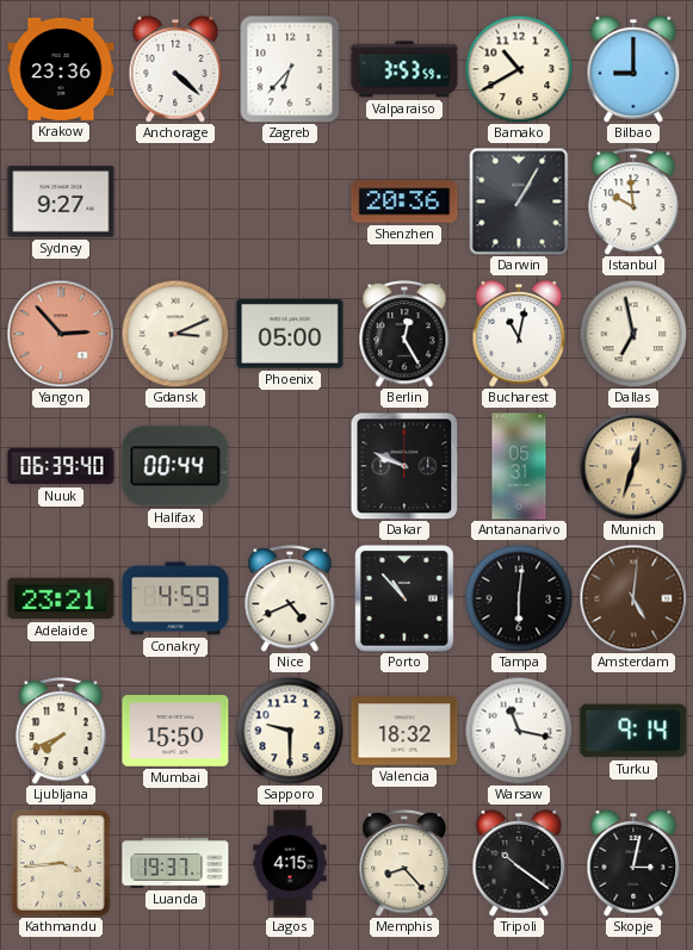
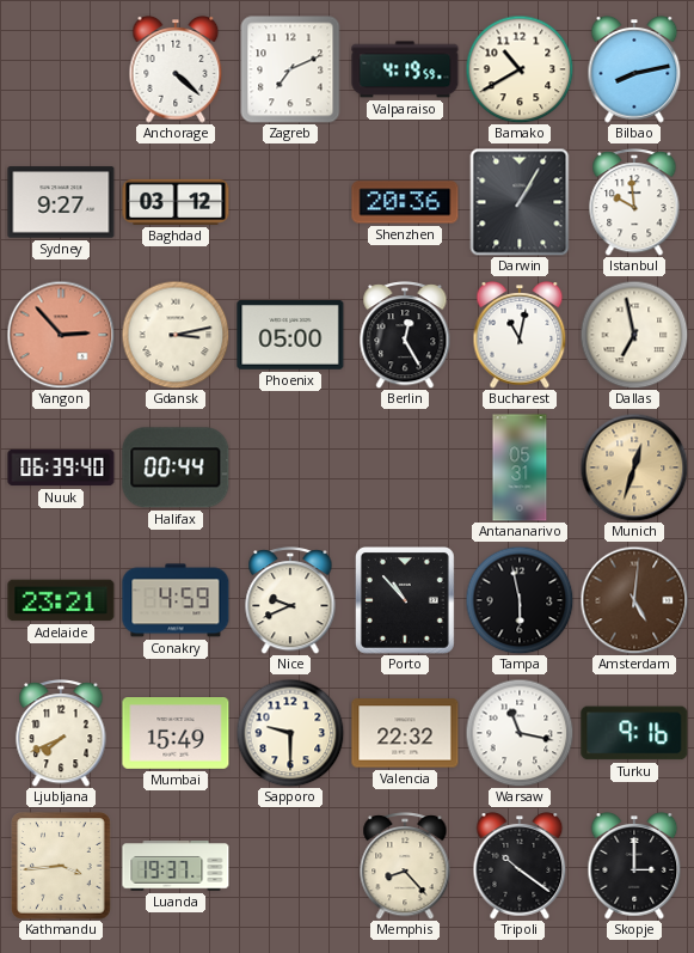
Krakow: 23:36 -> none
Zagreb: 6:37 -> 7:11
Valparaiso: 3:53 -> 4:19
Bilbao: 9:00 -> 8:13
Baghdad: none -> 03:12
Gdansk: 3:11 -> 3:13
Dakar: 9:49 -> none
Nice: 4:41 -> 9:41
Tampa: 6:01 -> 5:58
Mumbai: 15:50 -> 15:49
Valencia: 18:32 -> 22:32
Turku: 9:14 -> 9:16
Lagos: 4:15 -> none
Skopje: 3:02 -> 3:00
